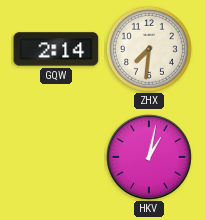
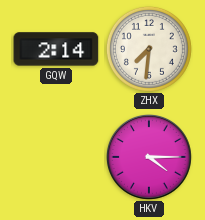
HKV: 1:02 -> 4:15
